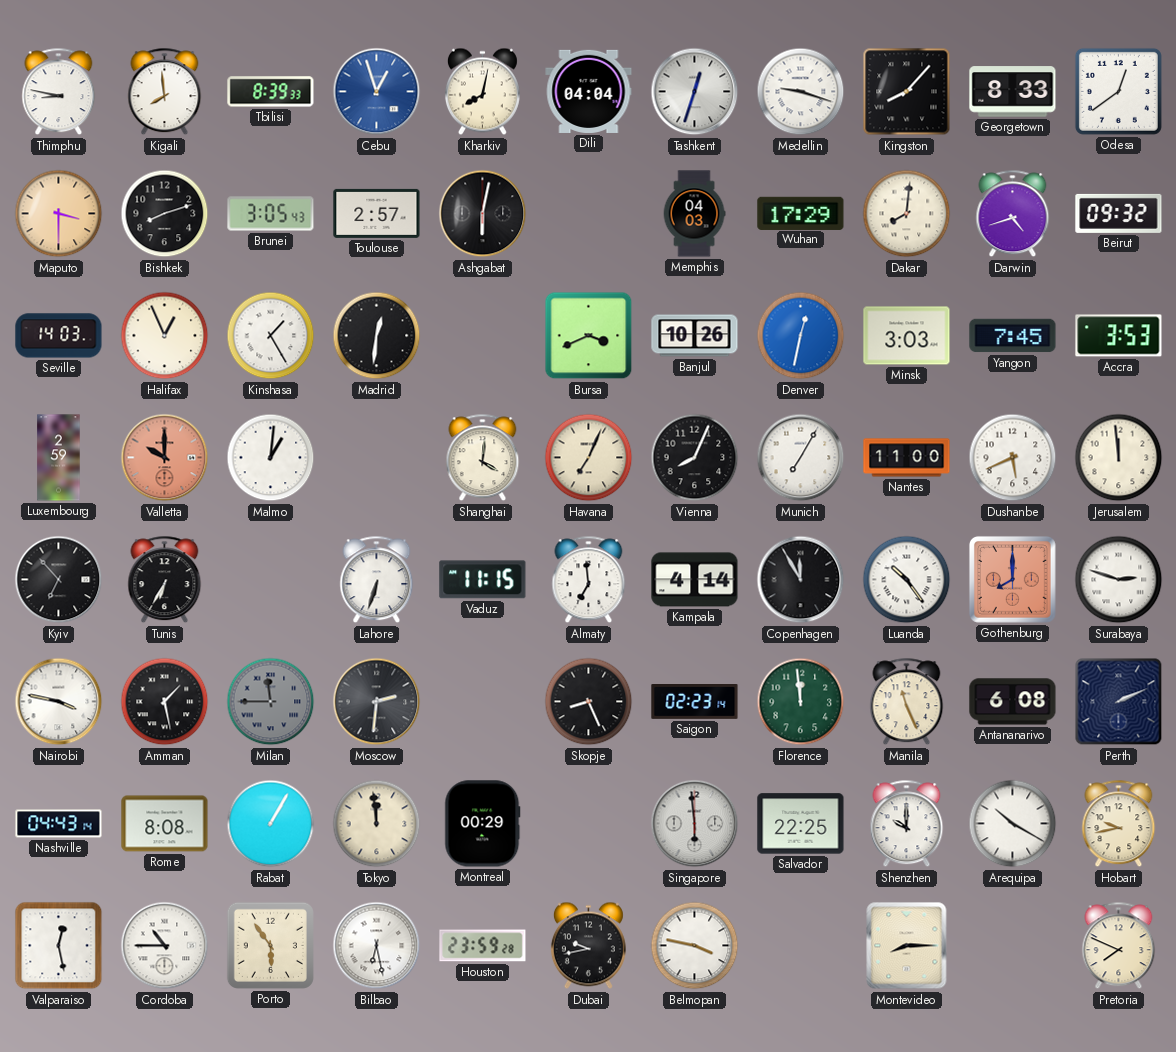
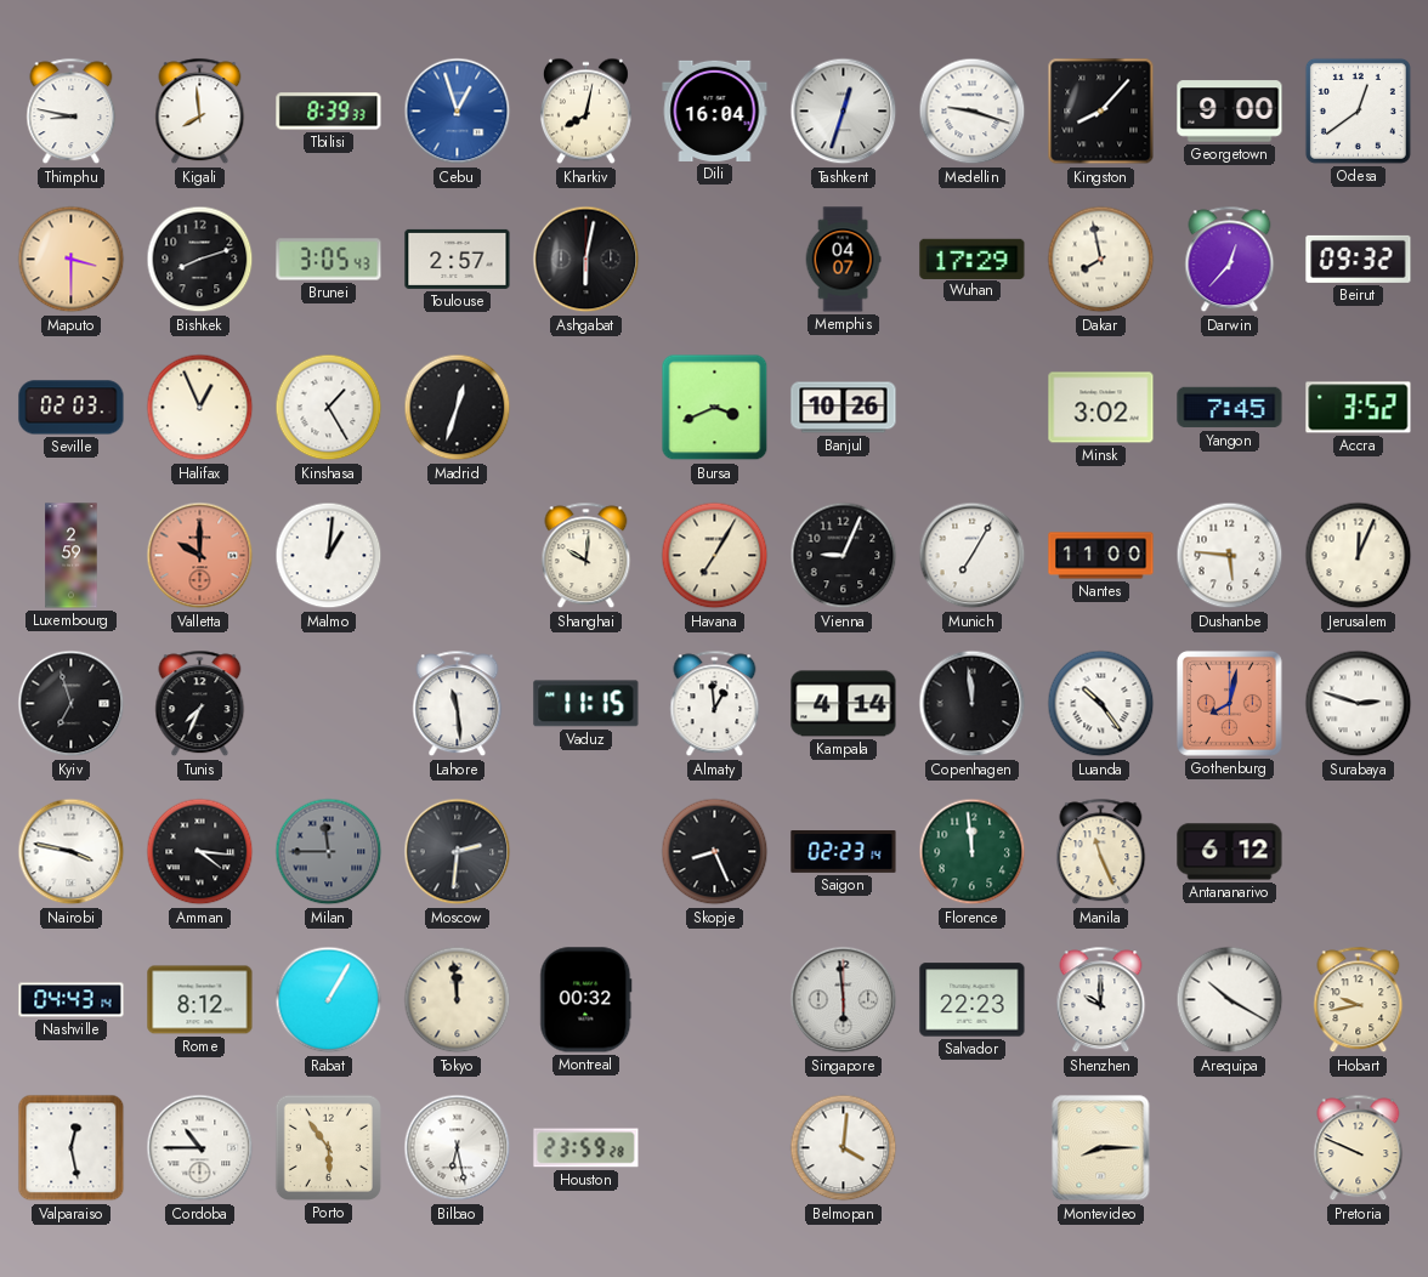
Dili: 04:04 -> 16:04
Georgetown: 8:33 -> 9:00
Memphis: 04:03 -> 04:07
Dakar: 8:01 -> 7:58
Darwin: 4:42 -> 12:37
Seville: 14:03 -> 02:03
Madrid: 12:31 -> 12:33
Denver: 12:32 -> none
Minsk: 3:03 -> 3:02
Accra: 3:53 -> 3:52
Shanghai: 4:01 -> 10:01
Havana: 7:04 -> 7:05
Vienna: 8:04 -> 9:04
Dushanbe: 5:41 -> 5:46
Jerusalem: 11:59 -> 12:04
Kyiv: 6:53 -> 6:57
Tunis: 6:35 -> 7:34
Lahore: 6:33 -> 11:29
Almaty: 6:59 -> 12:59
Copenhagen: 11:55 -> 11:59
Gothenburg: 8:00 -> 8:02
Amman: 1:28 -> 4:16
Antananarivo: 6:08 -> 6:12
Perth: 2:11 -> none
Rome: 8:08 -> 8:12
Montreal: 00:29 -> 00:32
Salvador: 22:25 -> 22:23
Dubai: 9:43 -> none
Belmopan: 3:47 -> 4:01
Pretoria: 7:49 -> 9:49
